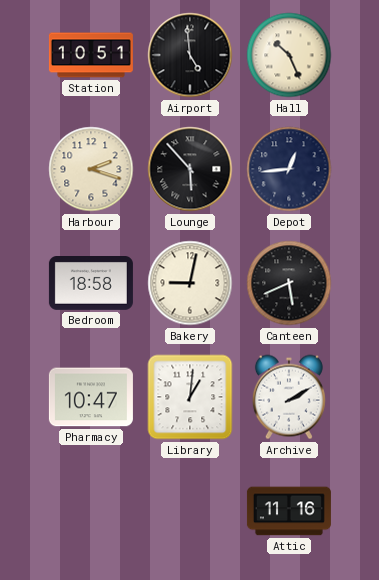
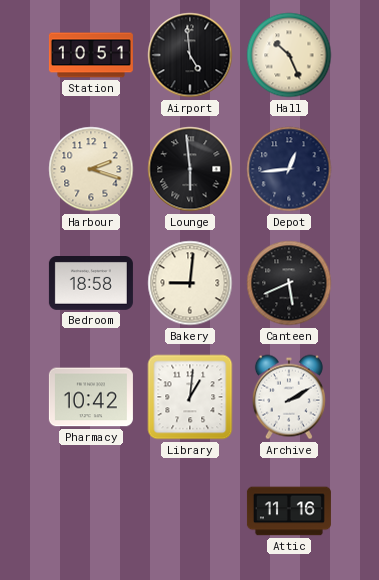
Lounge: 5:53 -> 5:59
Bakery: 9:02 -> 9:01
Pharmacy: 10:47 -> 10:42
